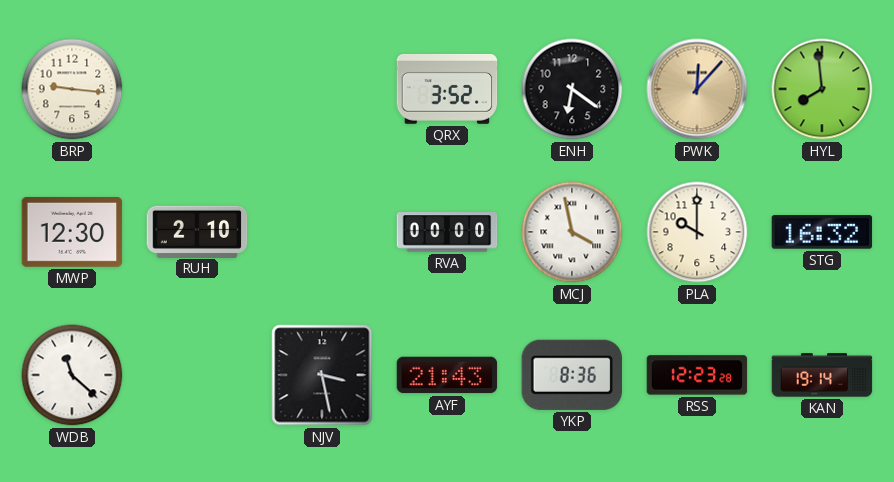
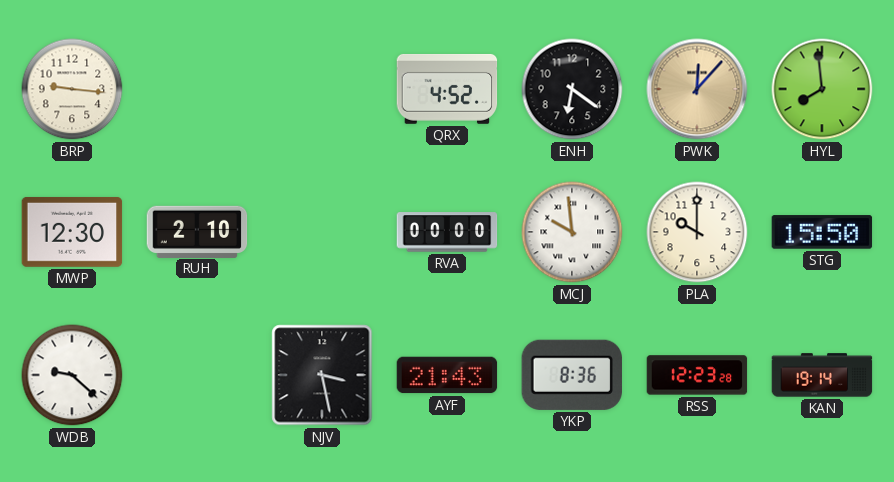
QRX: 3:52 -> 4:52
MCJ: 3:58 -> 9:59
STG: 16:32 -> 15:50
WDB: 11:22 -> 9:22
